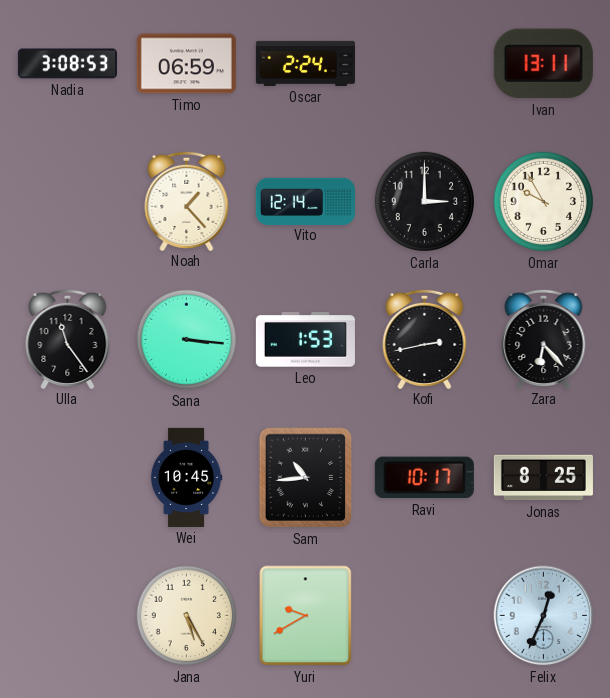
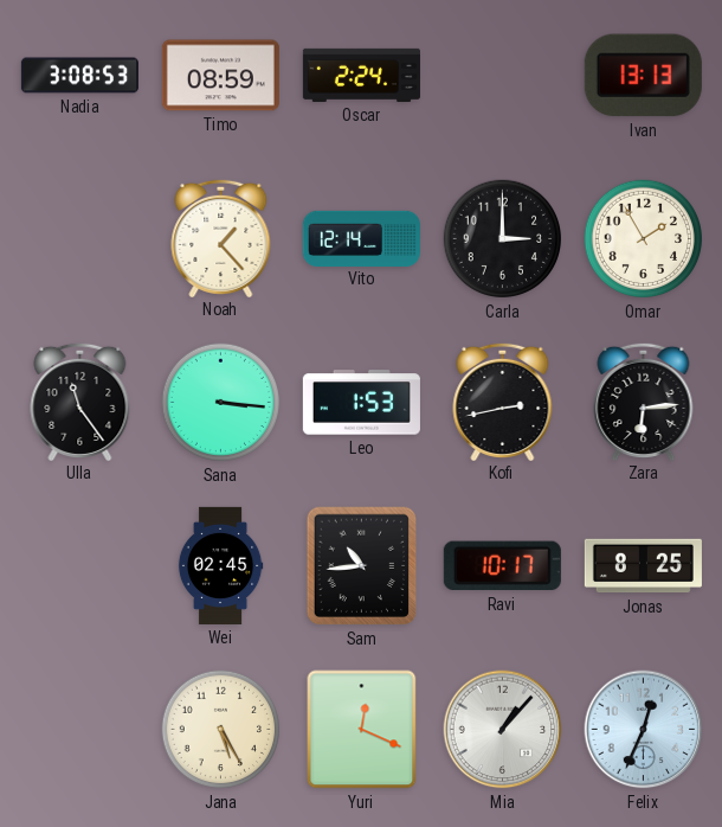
Timo: 06:59 -> 08:59
Ivan: 13:11 -> 13:13
Omar: 9:55 -> 1:55
Zara: 6:23 -> 6:14
Wei: 10:45 -> 02:45
Yuri: 9:40 -> 12:19
Mia: none -> 1:07
